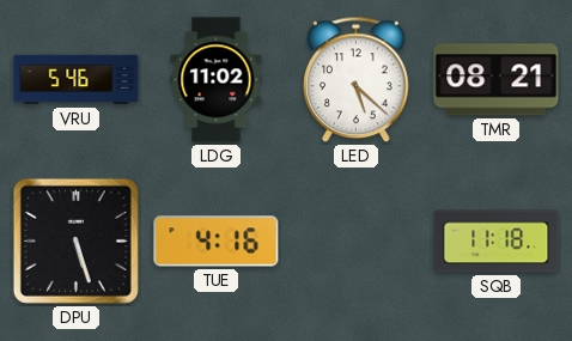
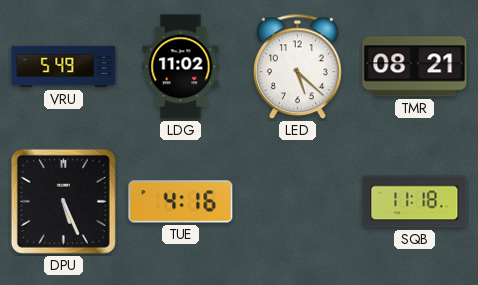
VRU: 5:46 -> 5:49
DPU: 5:27 -> 5:26
